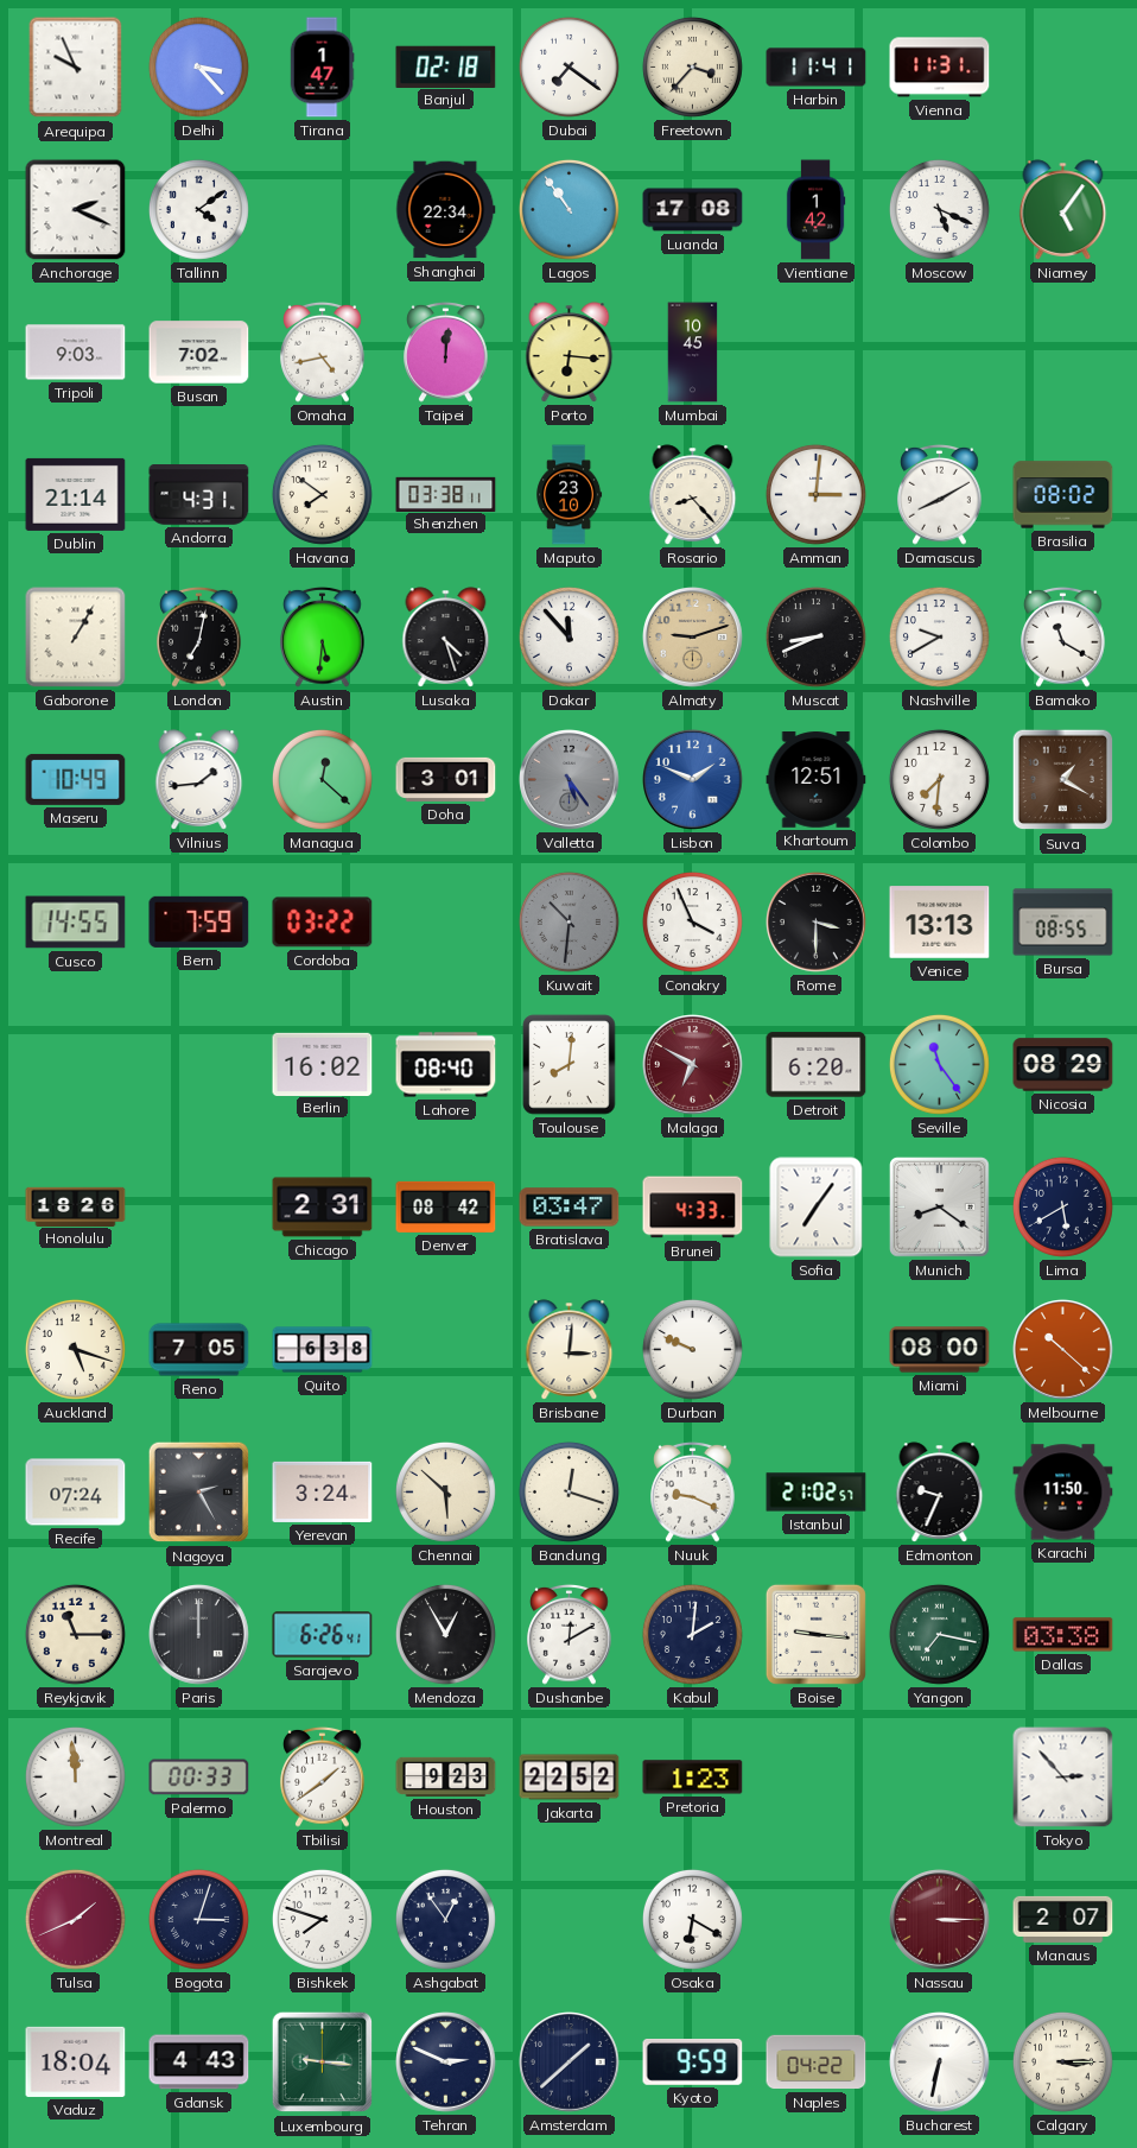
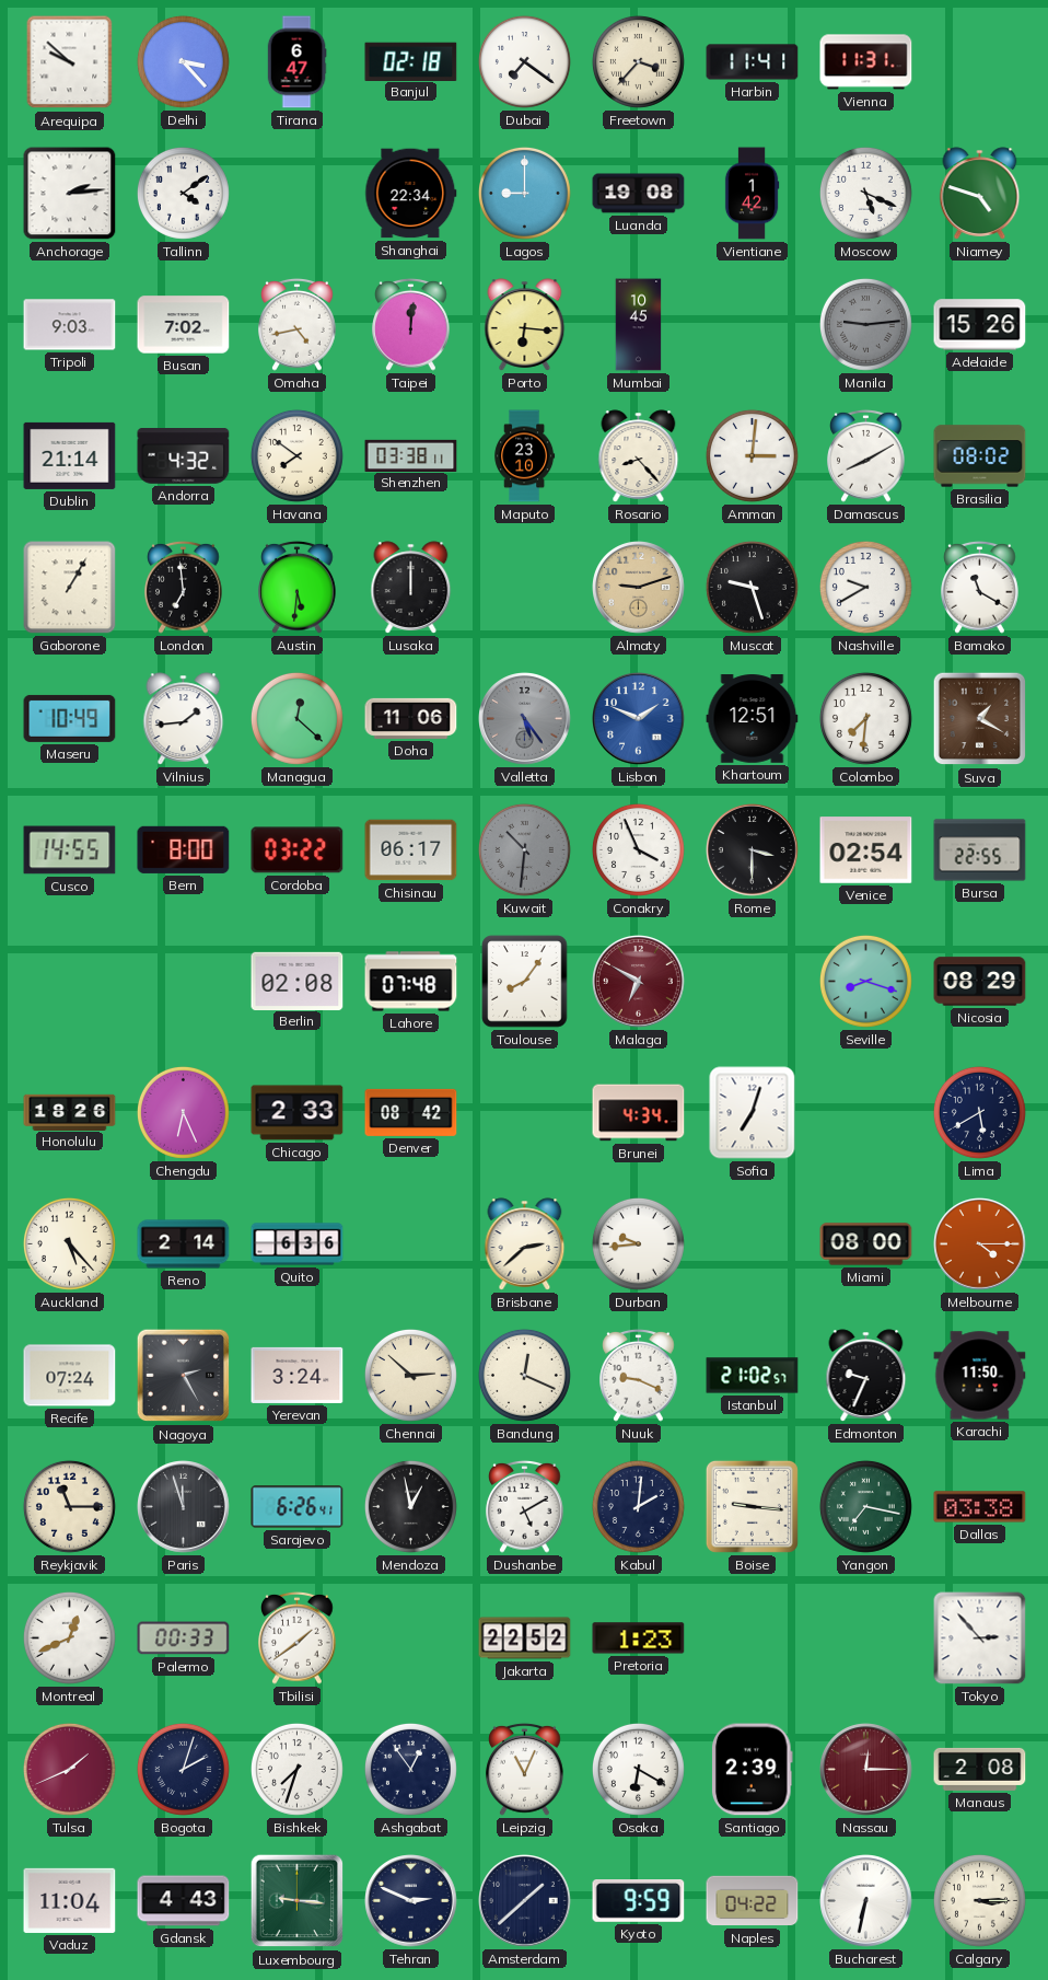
Arequipa: 9:56 -> 9:52
Tirana: 1:47 -> 6:47
Anchorage: 2:19 -> 2:14
Lagos: 10:54 -> 9:00
Luanda: 17:08 -> 19:08
Niamey: 5:06 -> 4:48
Manila: none -> 9:14
Adelaide: none -> 15:26
Andorra: 4:31 -> 4:32
London: 7:02 -> 6:59
Lusaka: 4:27 -> 12:00
Dakar: 11:53 -> none
Muscat: 8:41 -> 9:27
Doha: 3:01 -> 11:06
Bern: 7:59 -> 8:00
Chisinau: none -> 06:17
Venice: 13:13 -> 02:54
Bursa: 08:55 -> 22:55
Berlin: 16:02 -> 02:08
Lahore: 08:40 -> 07:48
Toulouse: 8:01 -> 8:06
Detroit: 6:20 -> none
Seville: 11:24 -> 8:18
Chengdu: none -> 6:26
Chicago: 2:31 -> 2:33
Bratislava: 03:47 -> none
Brunei: 4:33 -> 4:34
Sofia: 7:06 -> 7:03
Munich: 8:21 -> none
Auckland: 5:18 -> 5:23
Reno: 7:05 -> 2:14
Quito: 6:38 -> 6:36
Brisbane: 3:01 -> 2:38
Durban: 9:49 -> 9:44
Melbourne: 10:22 -> 4:15
Chennai: 5:52 -> 2:52
Bandung: 12:18 -> 12:19
Paris: 12:00 -> 11:57
Mendoza: 12:55 -> 12:58
Dushanbe: 12:10 -> 5:10
Montreal: 11:59 -> 12:41
Houston: 9:23 -> none
Bogota: 3:03 -> 2:03
Bishkek: 7:48 -> 7:33
Leipzig: none -> 11:04
Santiago: none -> 2:39
Nassau: 3:15 -> 12:15
Manaus: 2:07 -> 2:08
Vaduz: 18:04 -> 11:04
